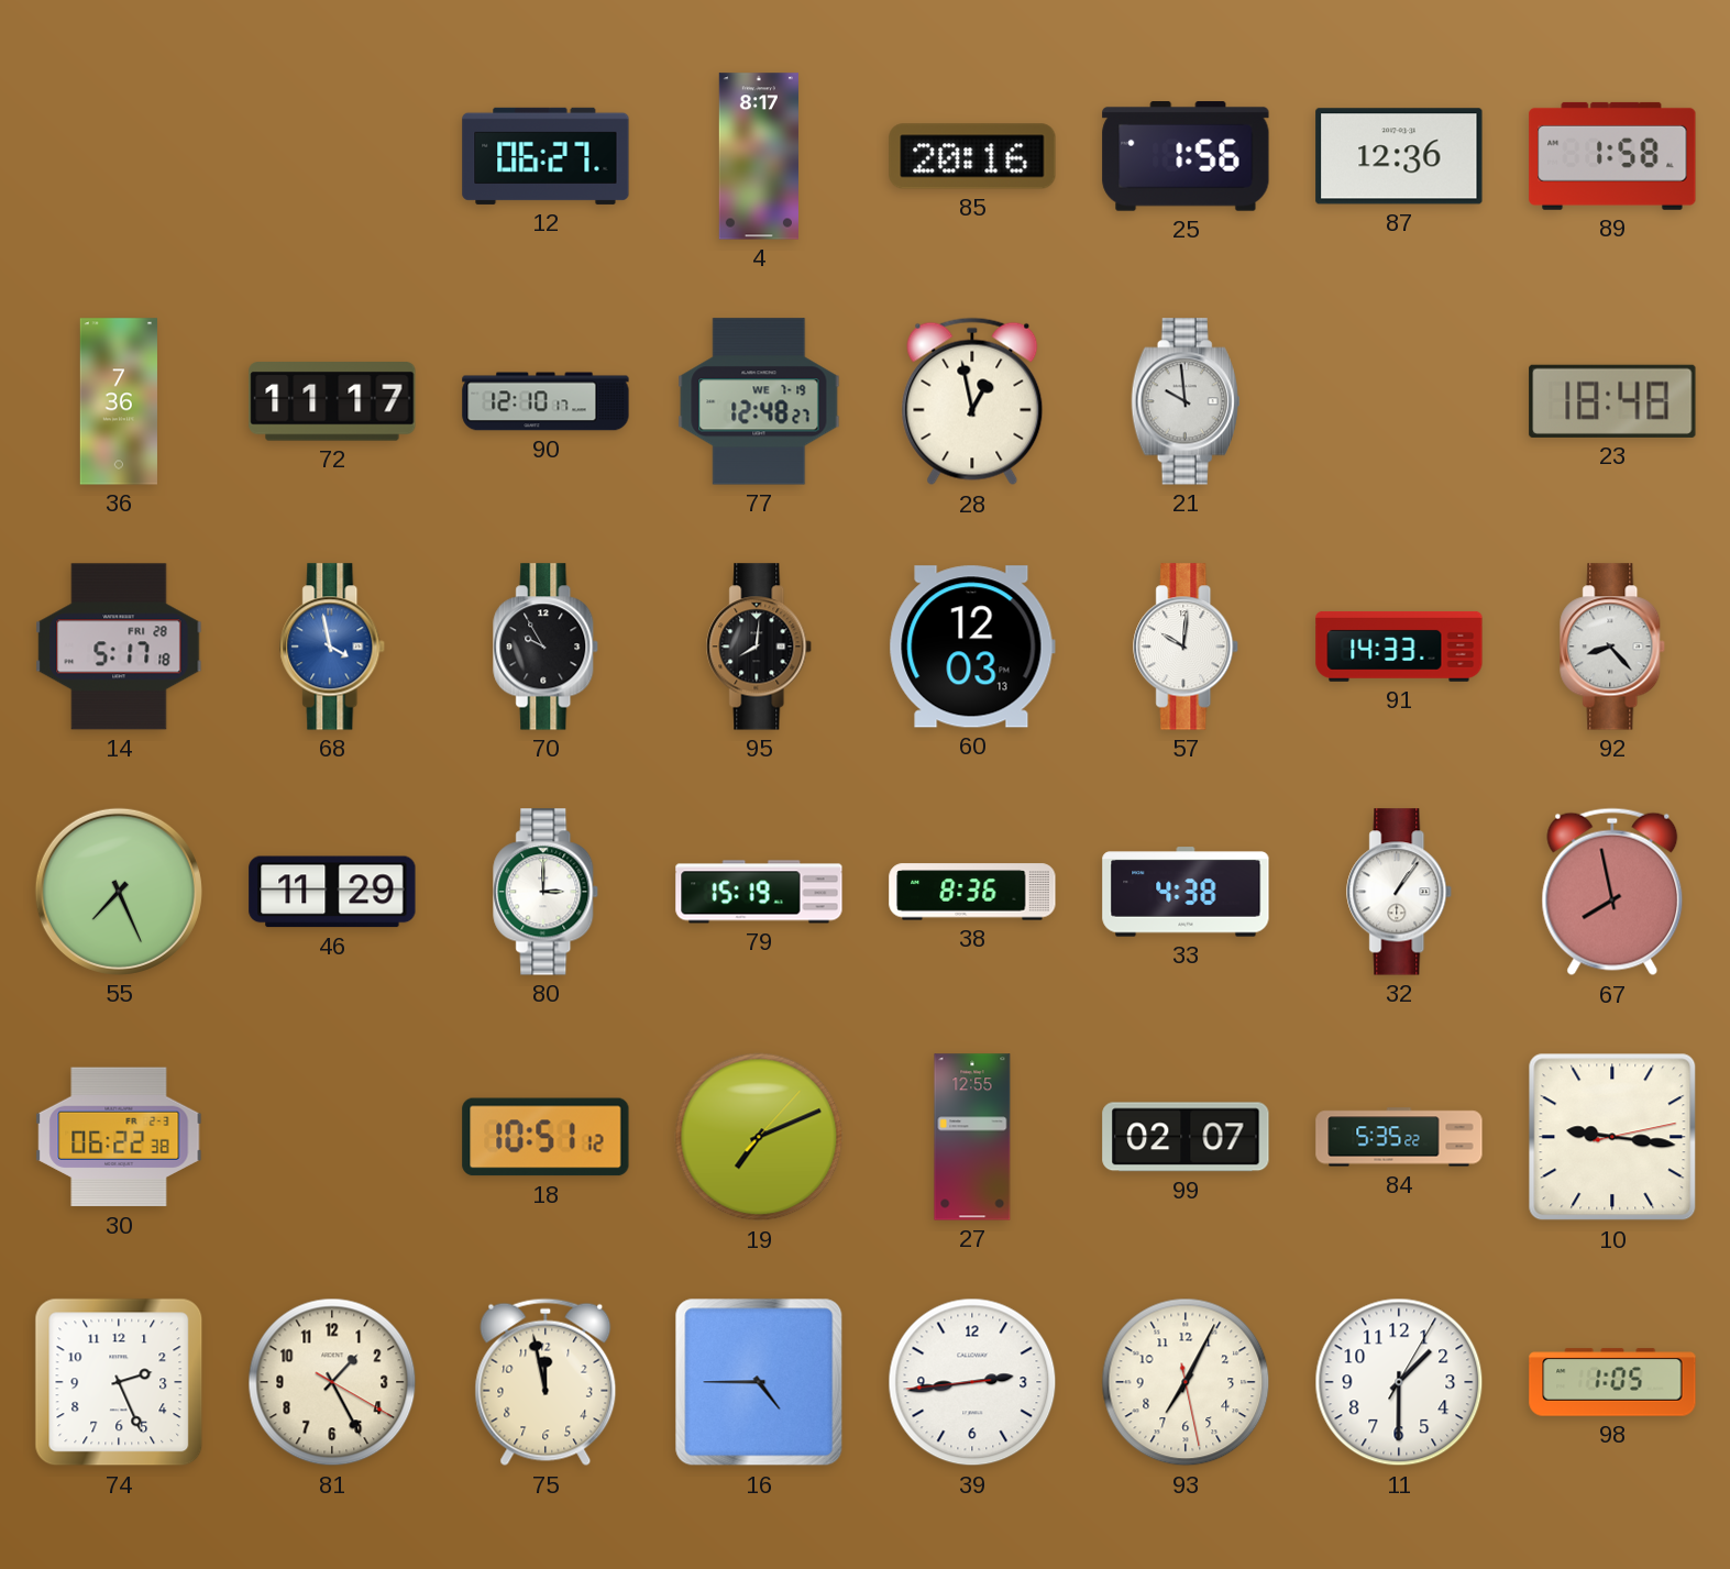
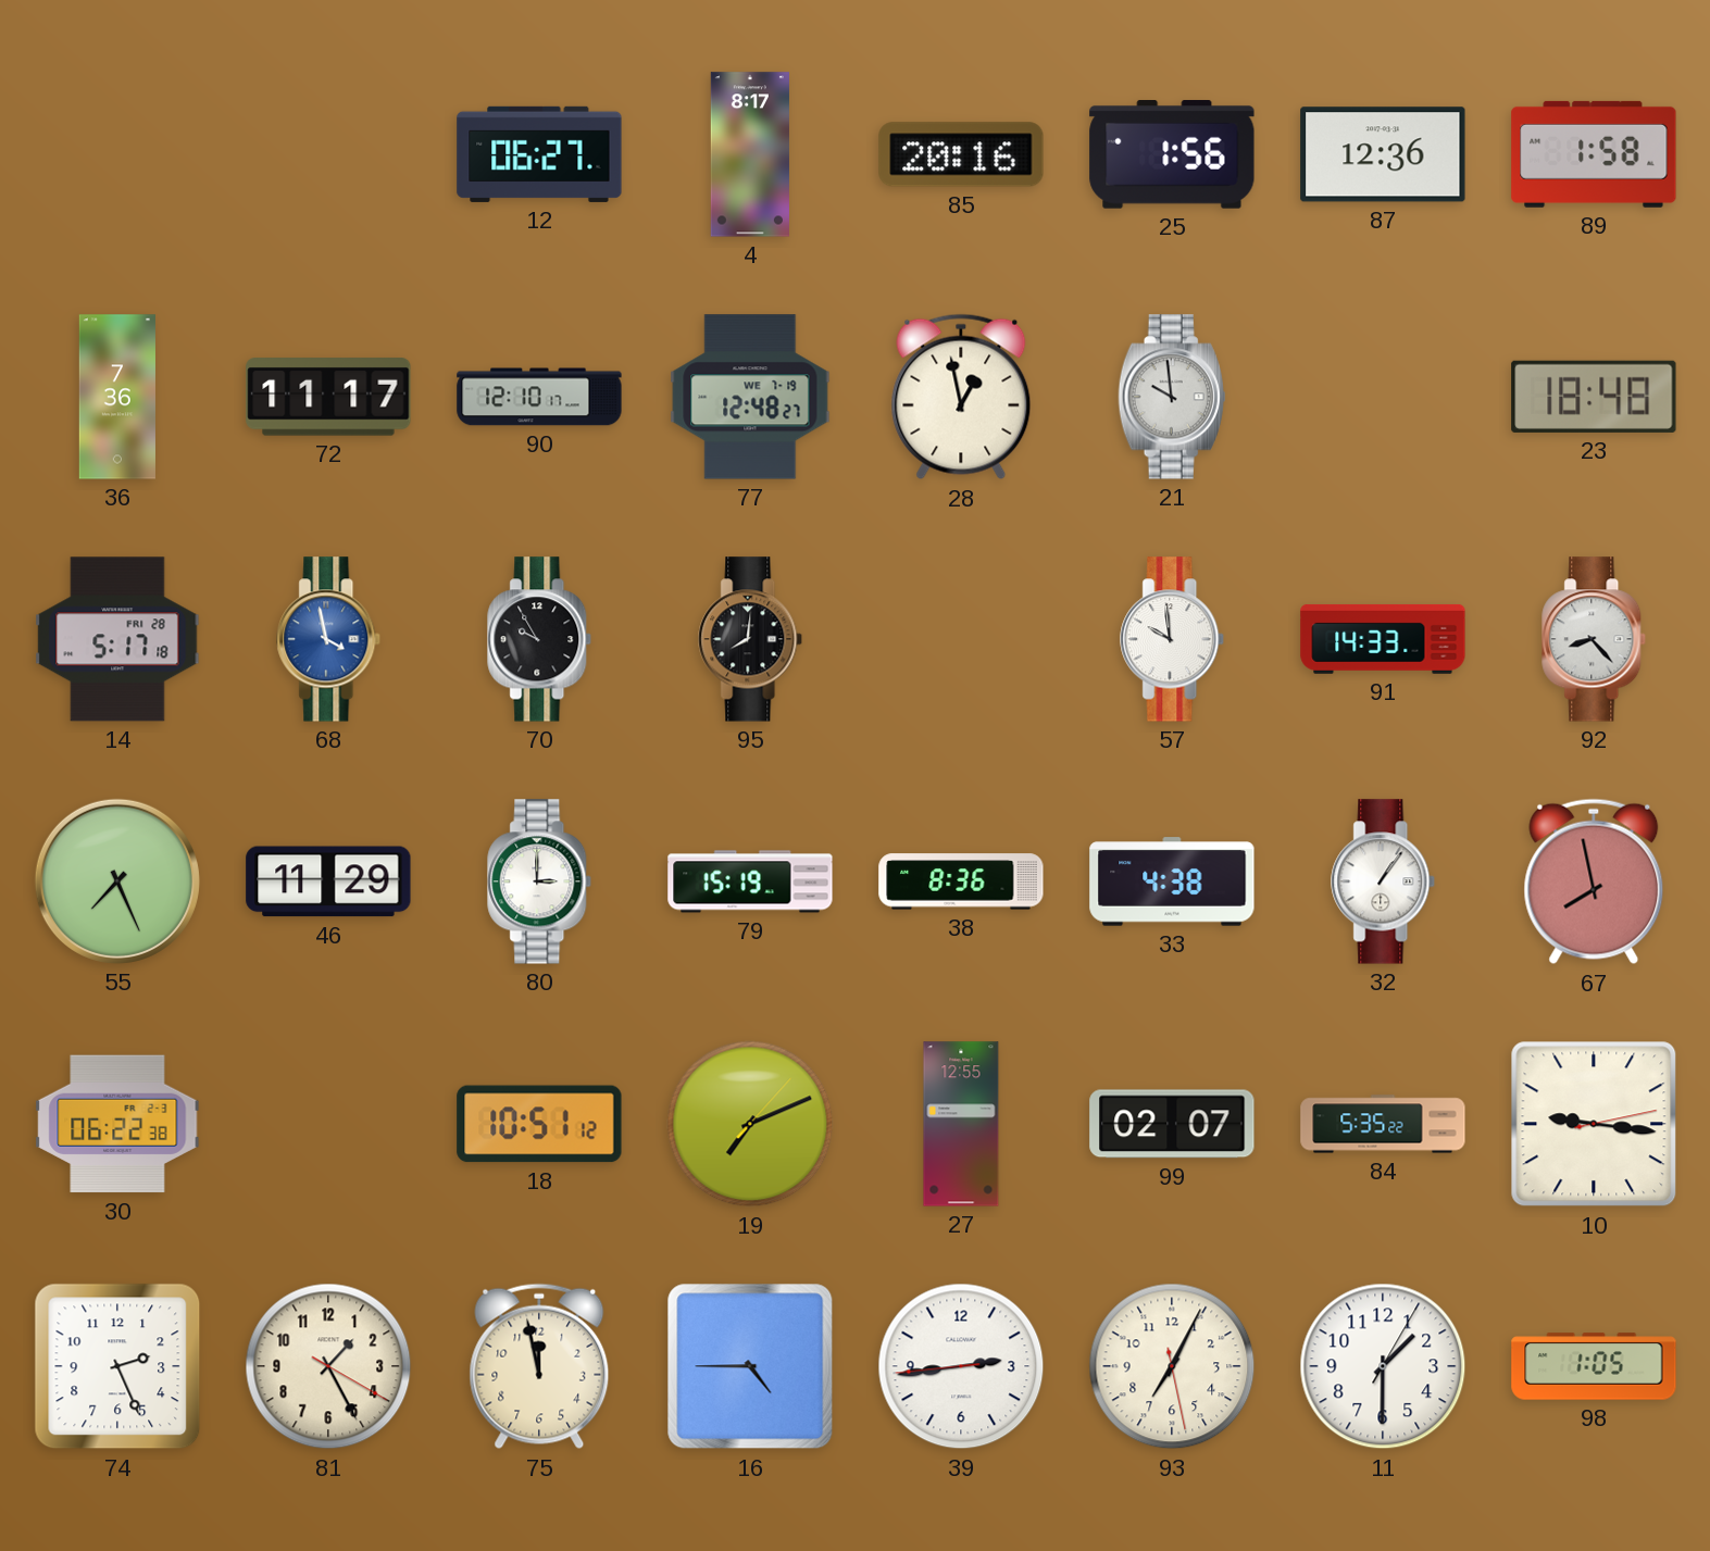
60: 12:03 -> none
57: 10:01 -> 9:59
